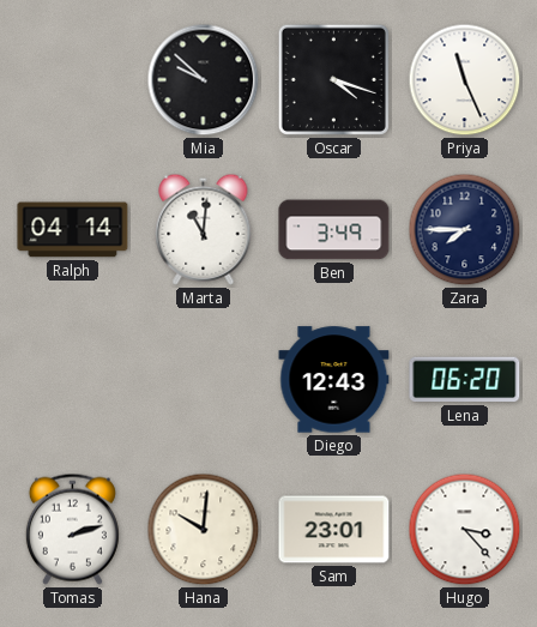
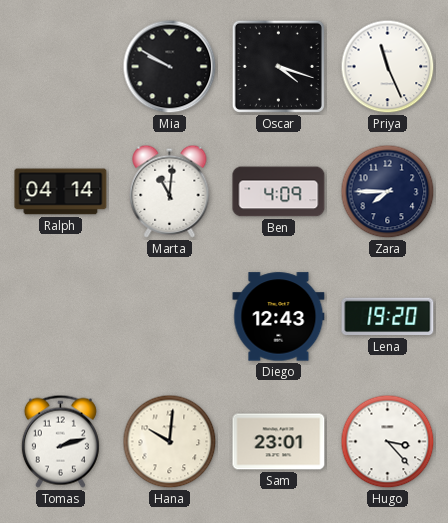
Mia: 9:52 -> 9:50
Ben: 3:49 -> 4:09
Lena: 06:20 -> 19:20
